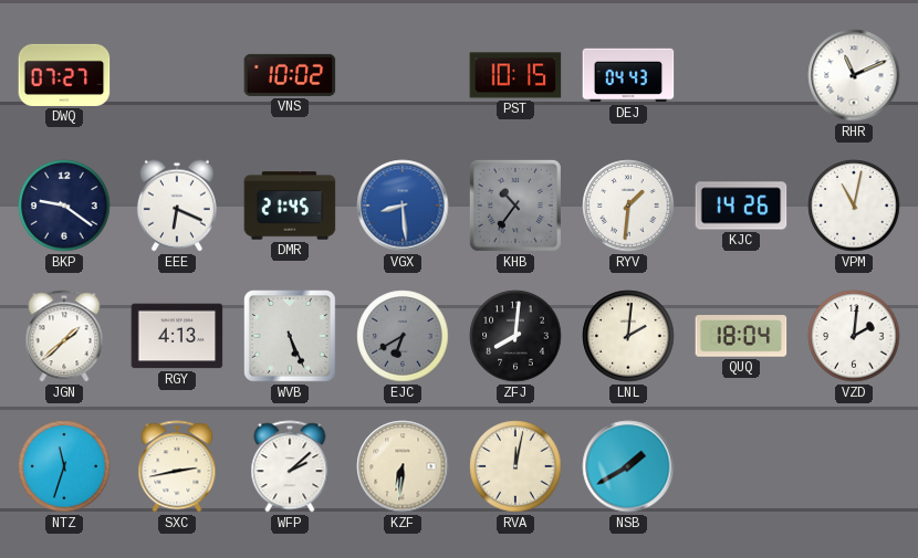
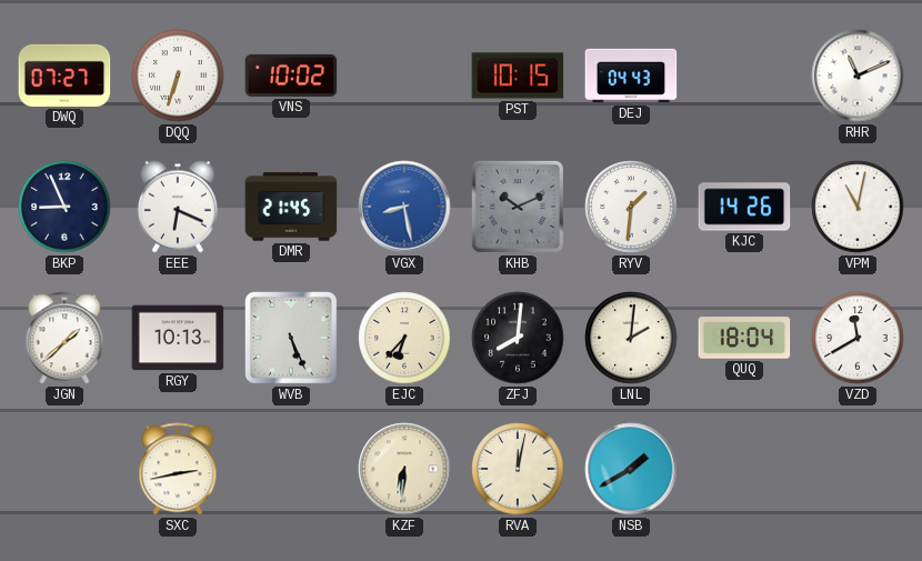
DQQ: none -> 6:33
BKP: 9:21 -> 8:56
VGX: 8:29 -> 8:28
KHB: 10:36 -> 10:11
RGY: 4:13 -> 10:13
EJC: 6:40 -> 6:37
EJC dial: grey -> cream
VZD: 2:01 -> 11:40
NTZ: 11:33 -> none
WFP: 2:08 -> none
